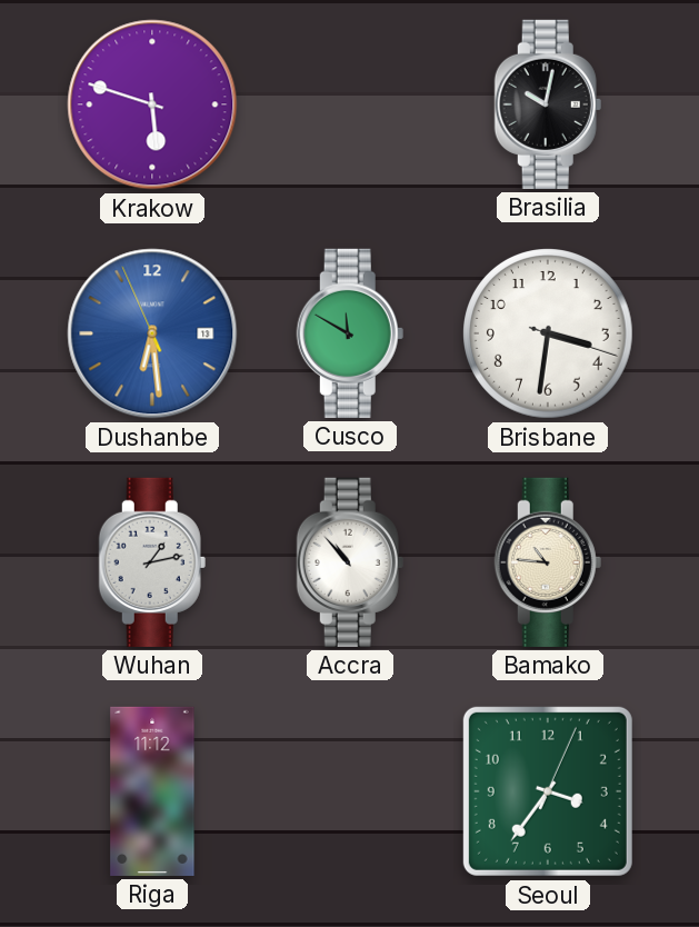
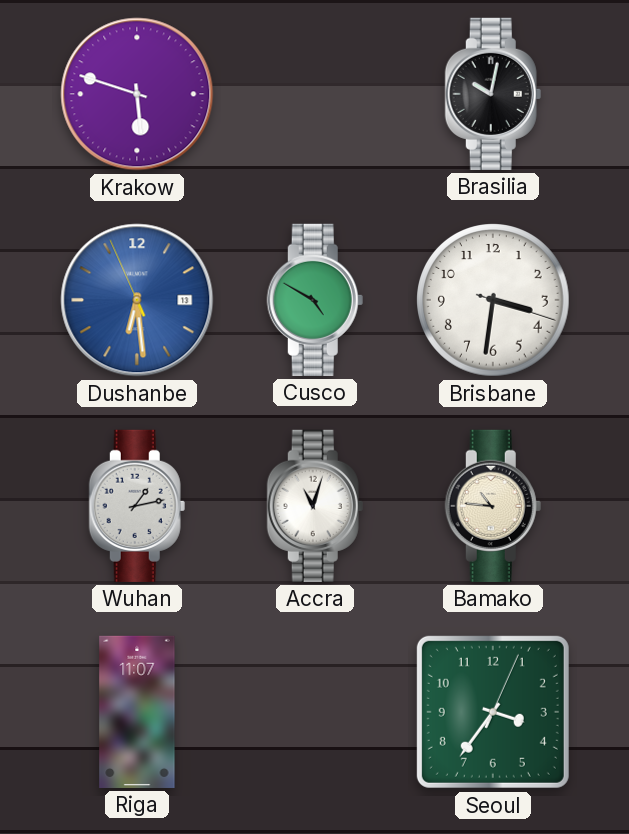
Cusco: 11:50 -> 4:50
Accra: 10:53 -> 11:03
Riga: 11:12 -> 11:07
